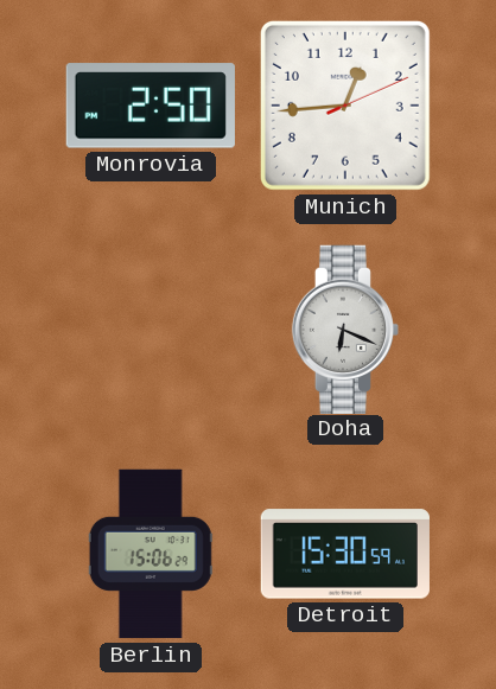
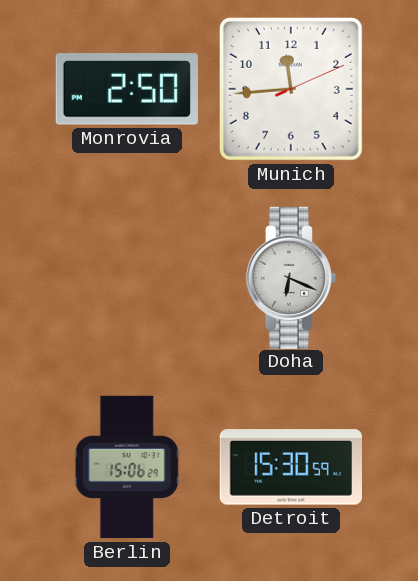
Munich: 12:44 -> 11:44
